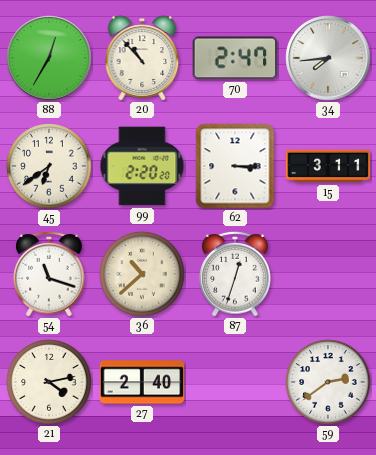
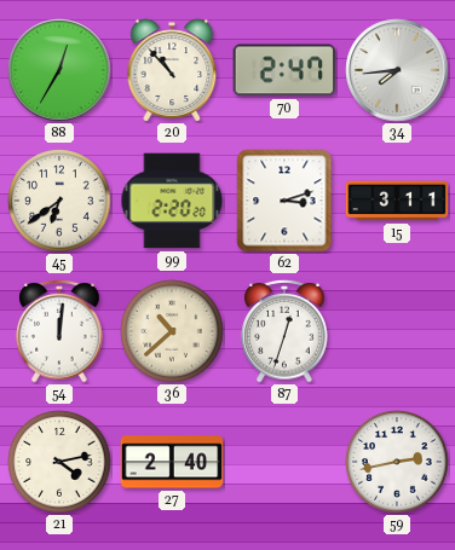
62: 3:15 -> 3:12
54: 11:18 -> 12:01
59: 2:39 -> 2:43
